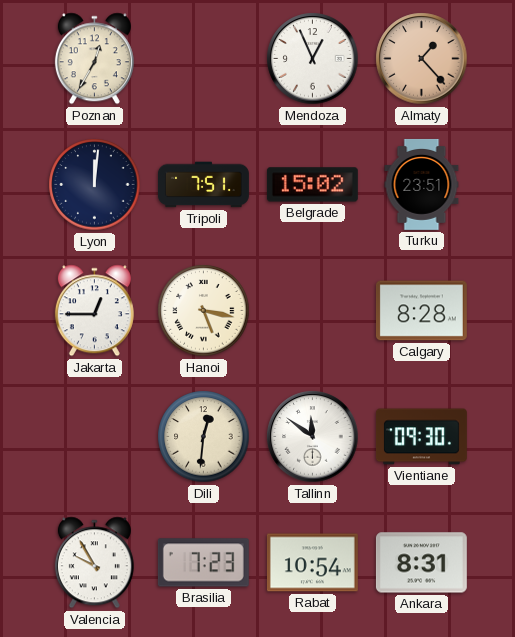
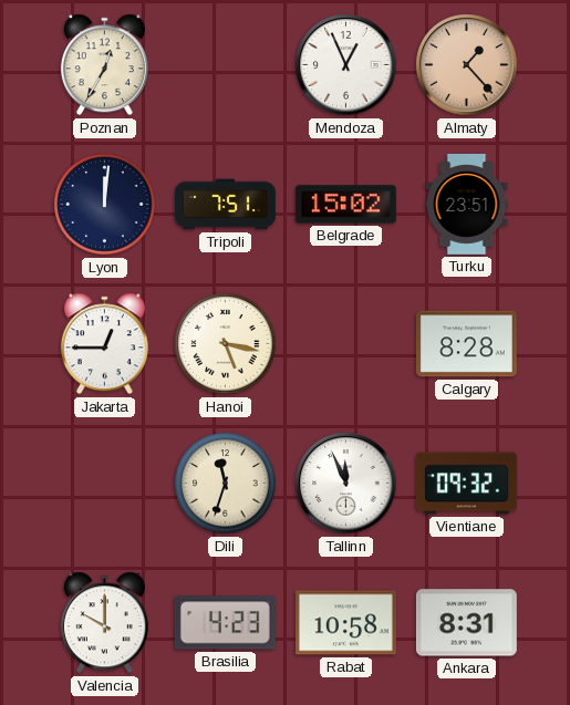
Dili: 12:31 -> 11:33
Tallinn: 11:51 -> 11:56
Vientiane: 09:30 -> 09:32
Valencia: 9:55 -> 10:00
Brasilia: 7:23 -> 4:23
Rabat: 10:54 -> 10:58
